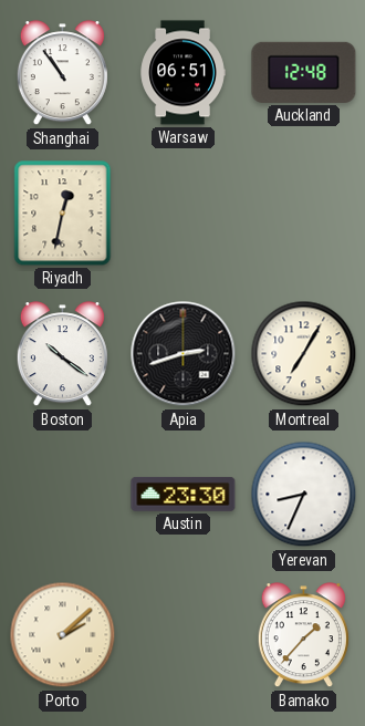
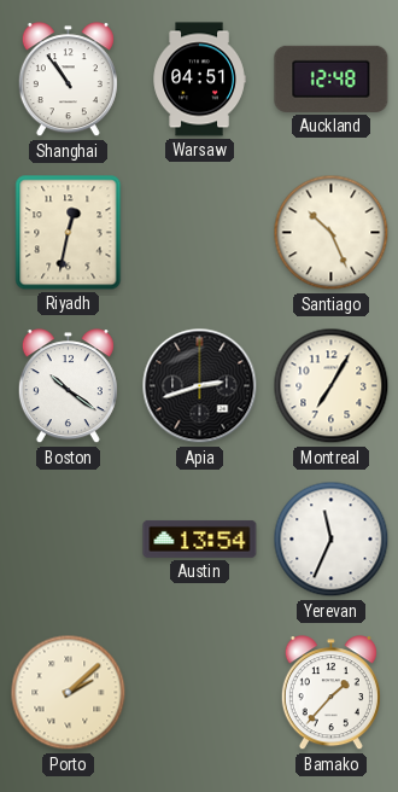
Warsaw: 06:51 -> 04:51
Santiago: none -> 10:26
Austin: 23:30 -> 13:54
Yerevan: 8:34 -> 11:34
